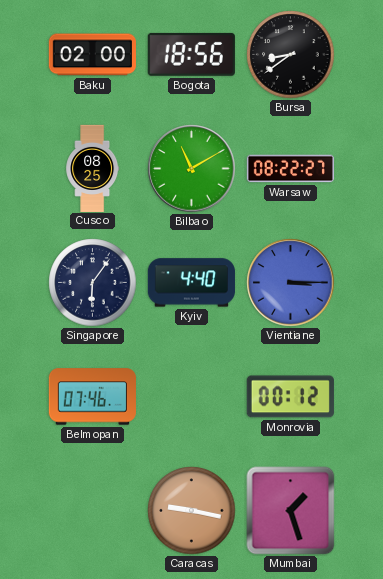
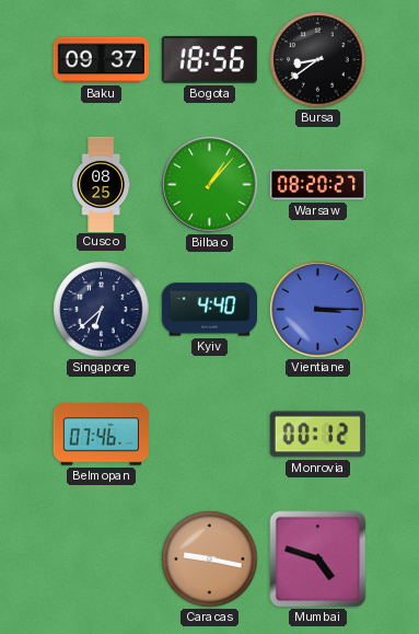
Baku: 02:00 -> 09:37
Bilbao: 11:10 -> 1:07
Warsaw: 08:22 -> 08:20
Singapore: 6:06 -> 6:38
Mumbai: 1:27 -> 4:48
